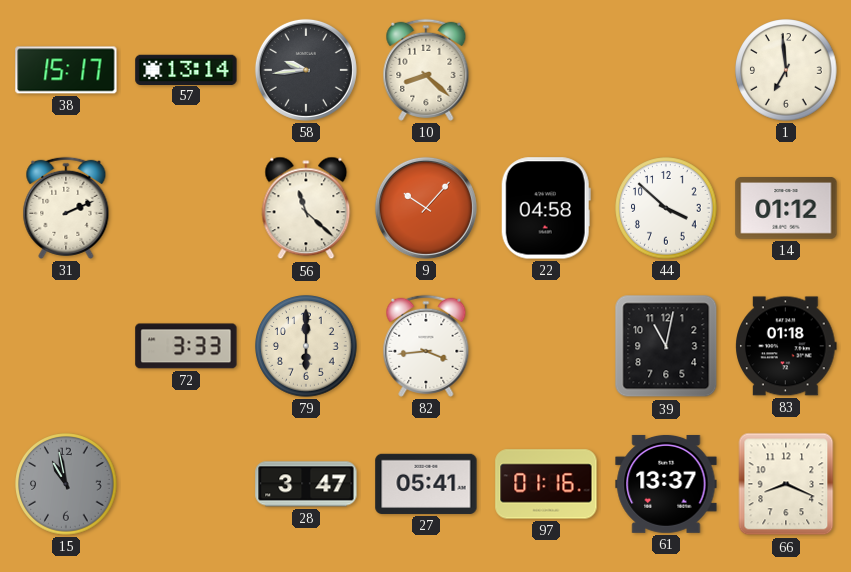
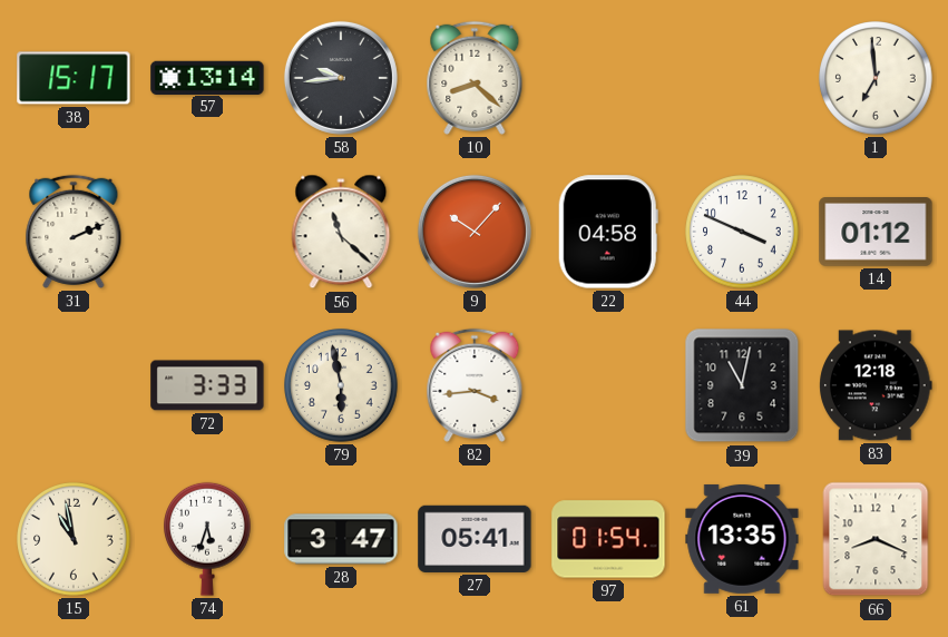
44: 3:52 -> 3:49
79: 6:00 -> 5:58
83: 01:18 -> 12:18
15 dial: grey -> cream
74: none -> 5:33
97: 01:16 -> 01:54
61: 13:37 -> 13:35
